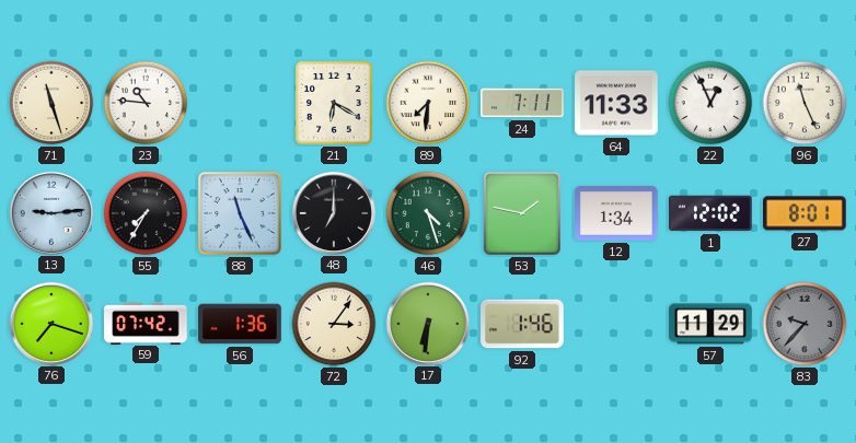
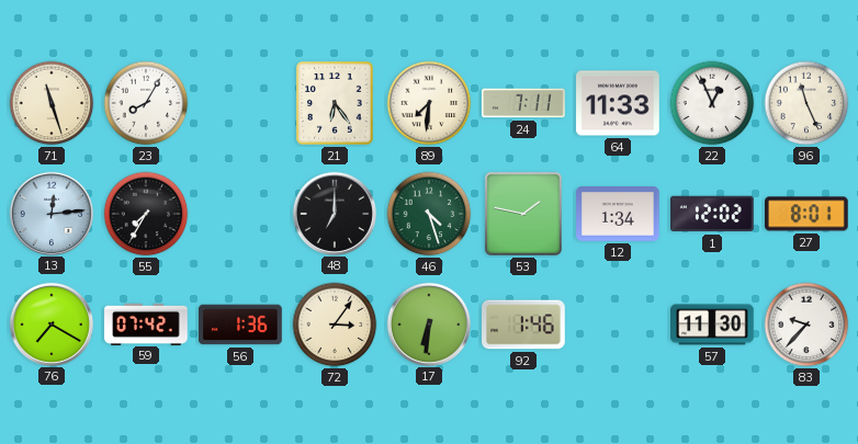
23: 10:46 -> 8:05
21: 6:20 -> 6:24
13: 9:14 -> 12:14
88: 11:26 -> none
76: 7:18 -> 7:20
57: 11:29 -> 11:30
83 dial: grey -> white
